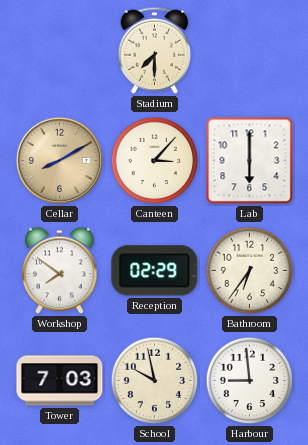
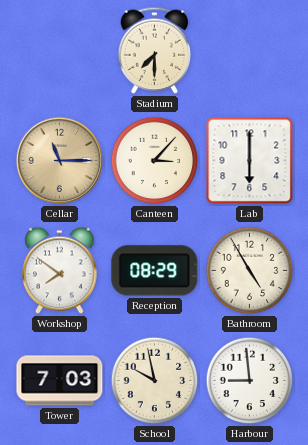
Cellar: 8:10 -> 11:15
Reception: 02:29 -> 08:29
Bathroom: 6:36 -> 4:55
